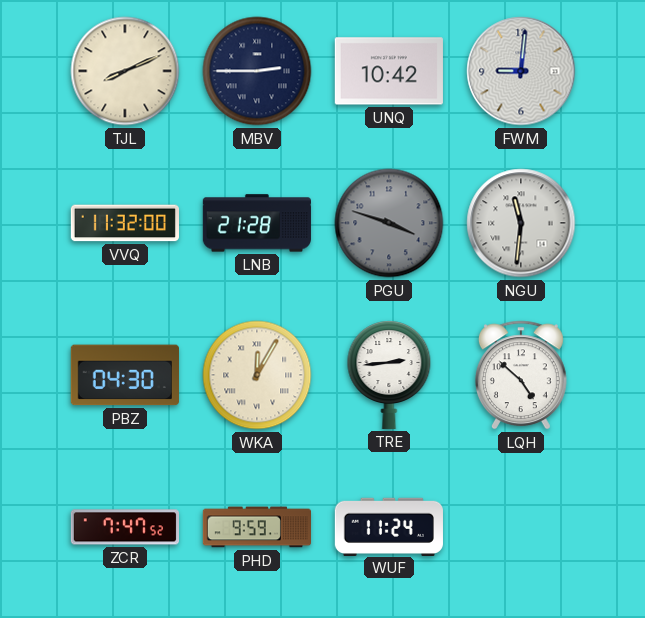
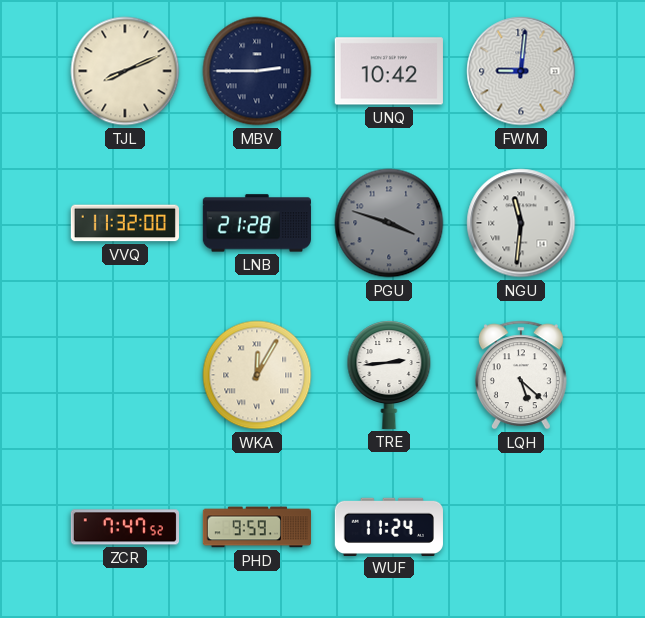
PBZ: 04:30 -> none
LQH: 4:52 -> 5:22
